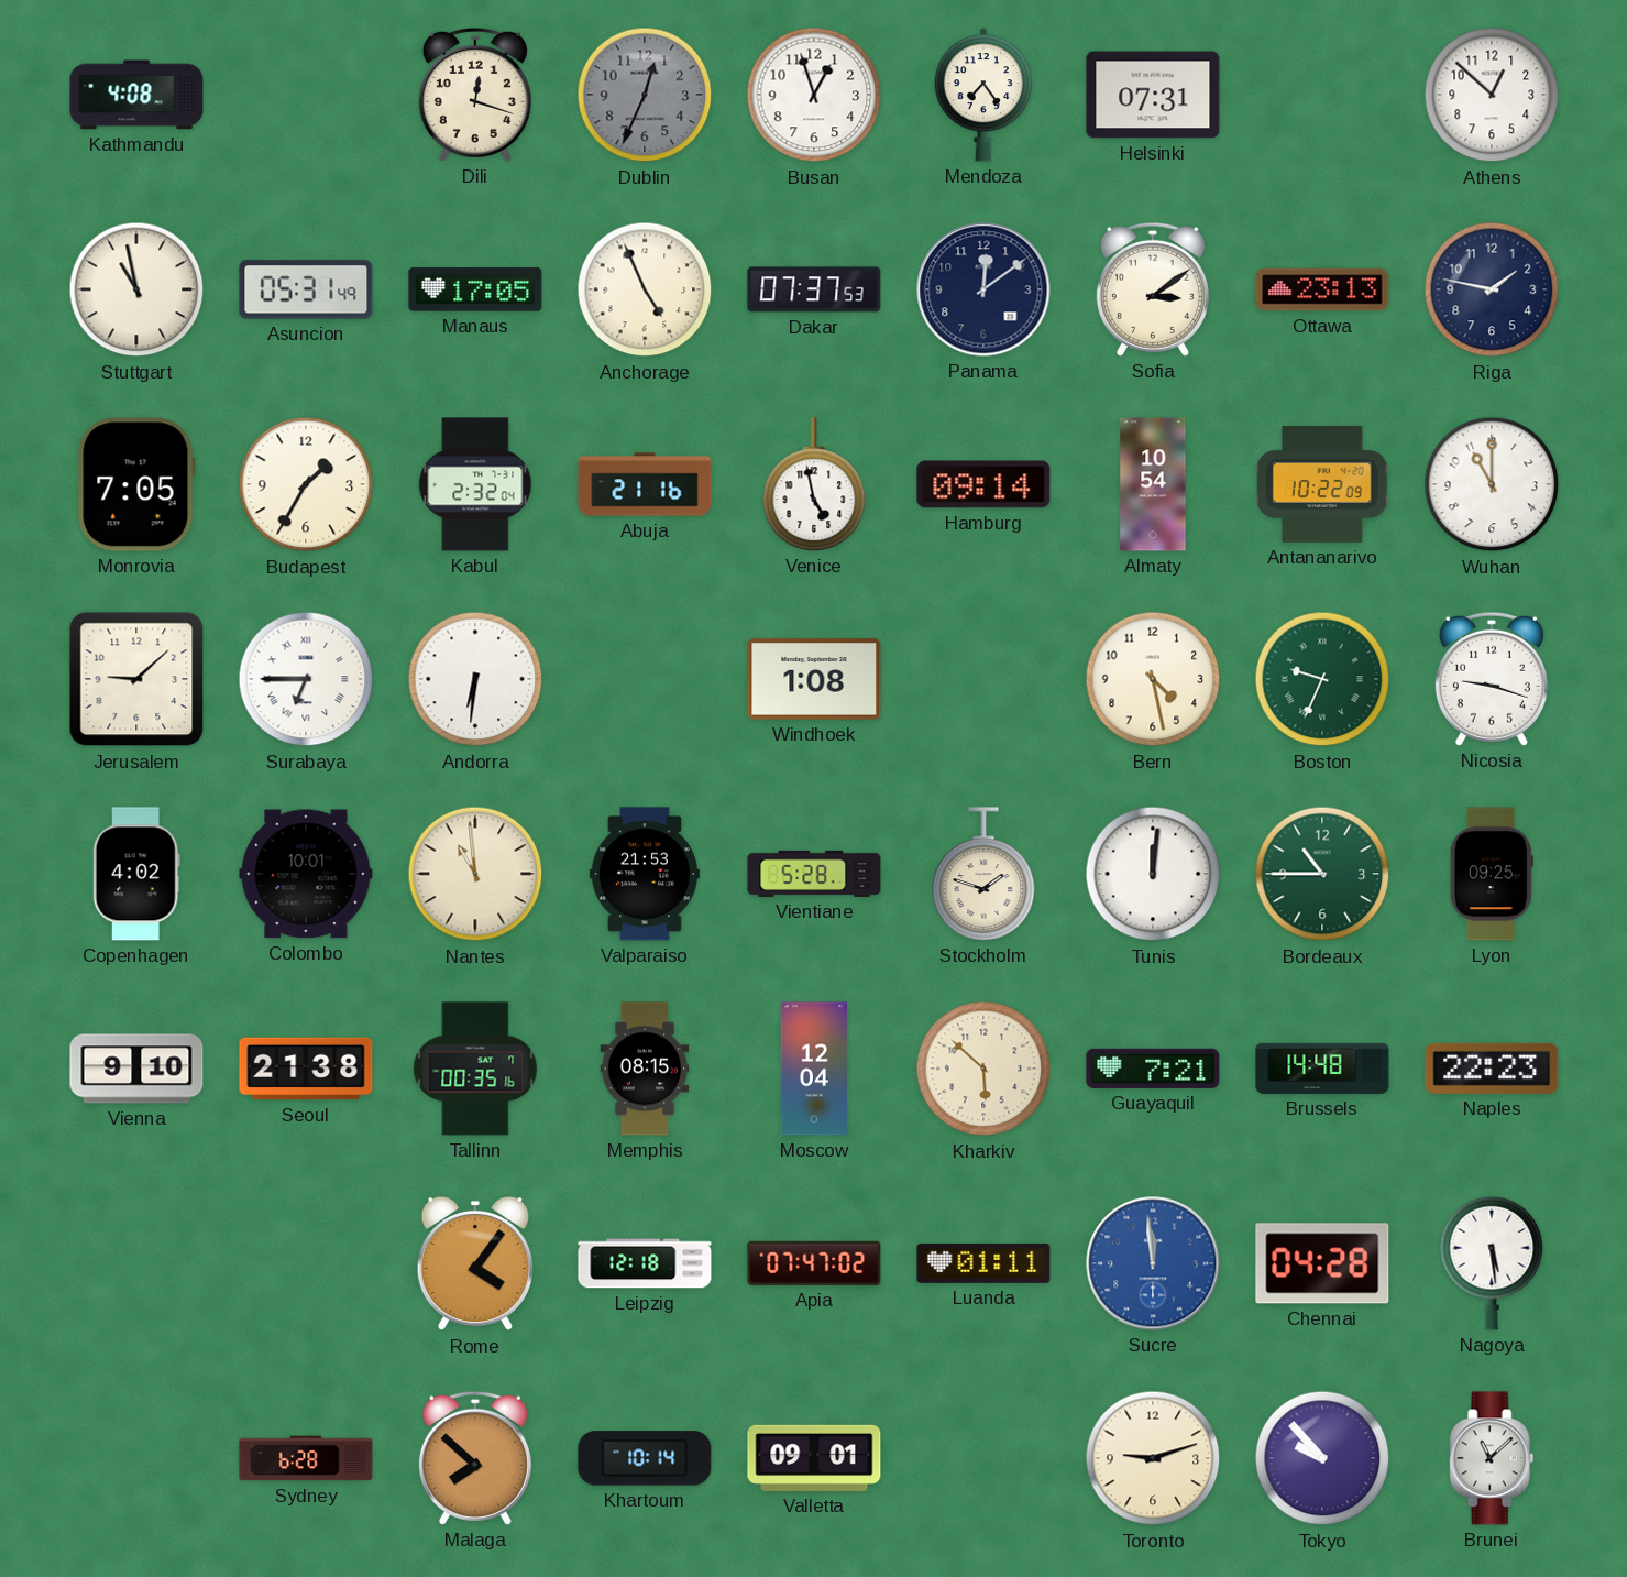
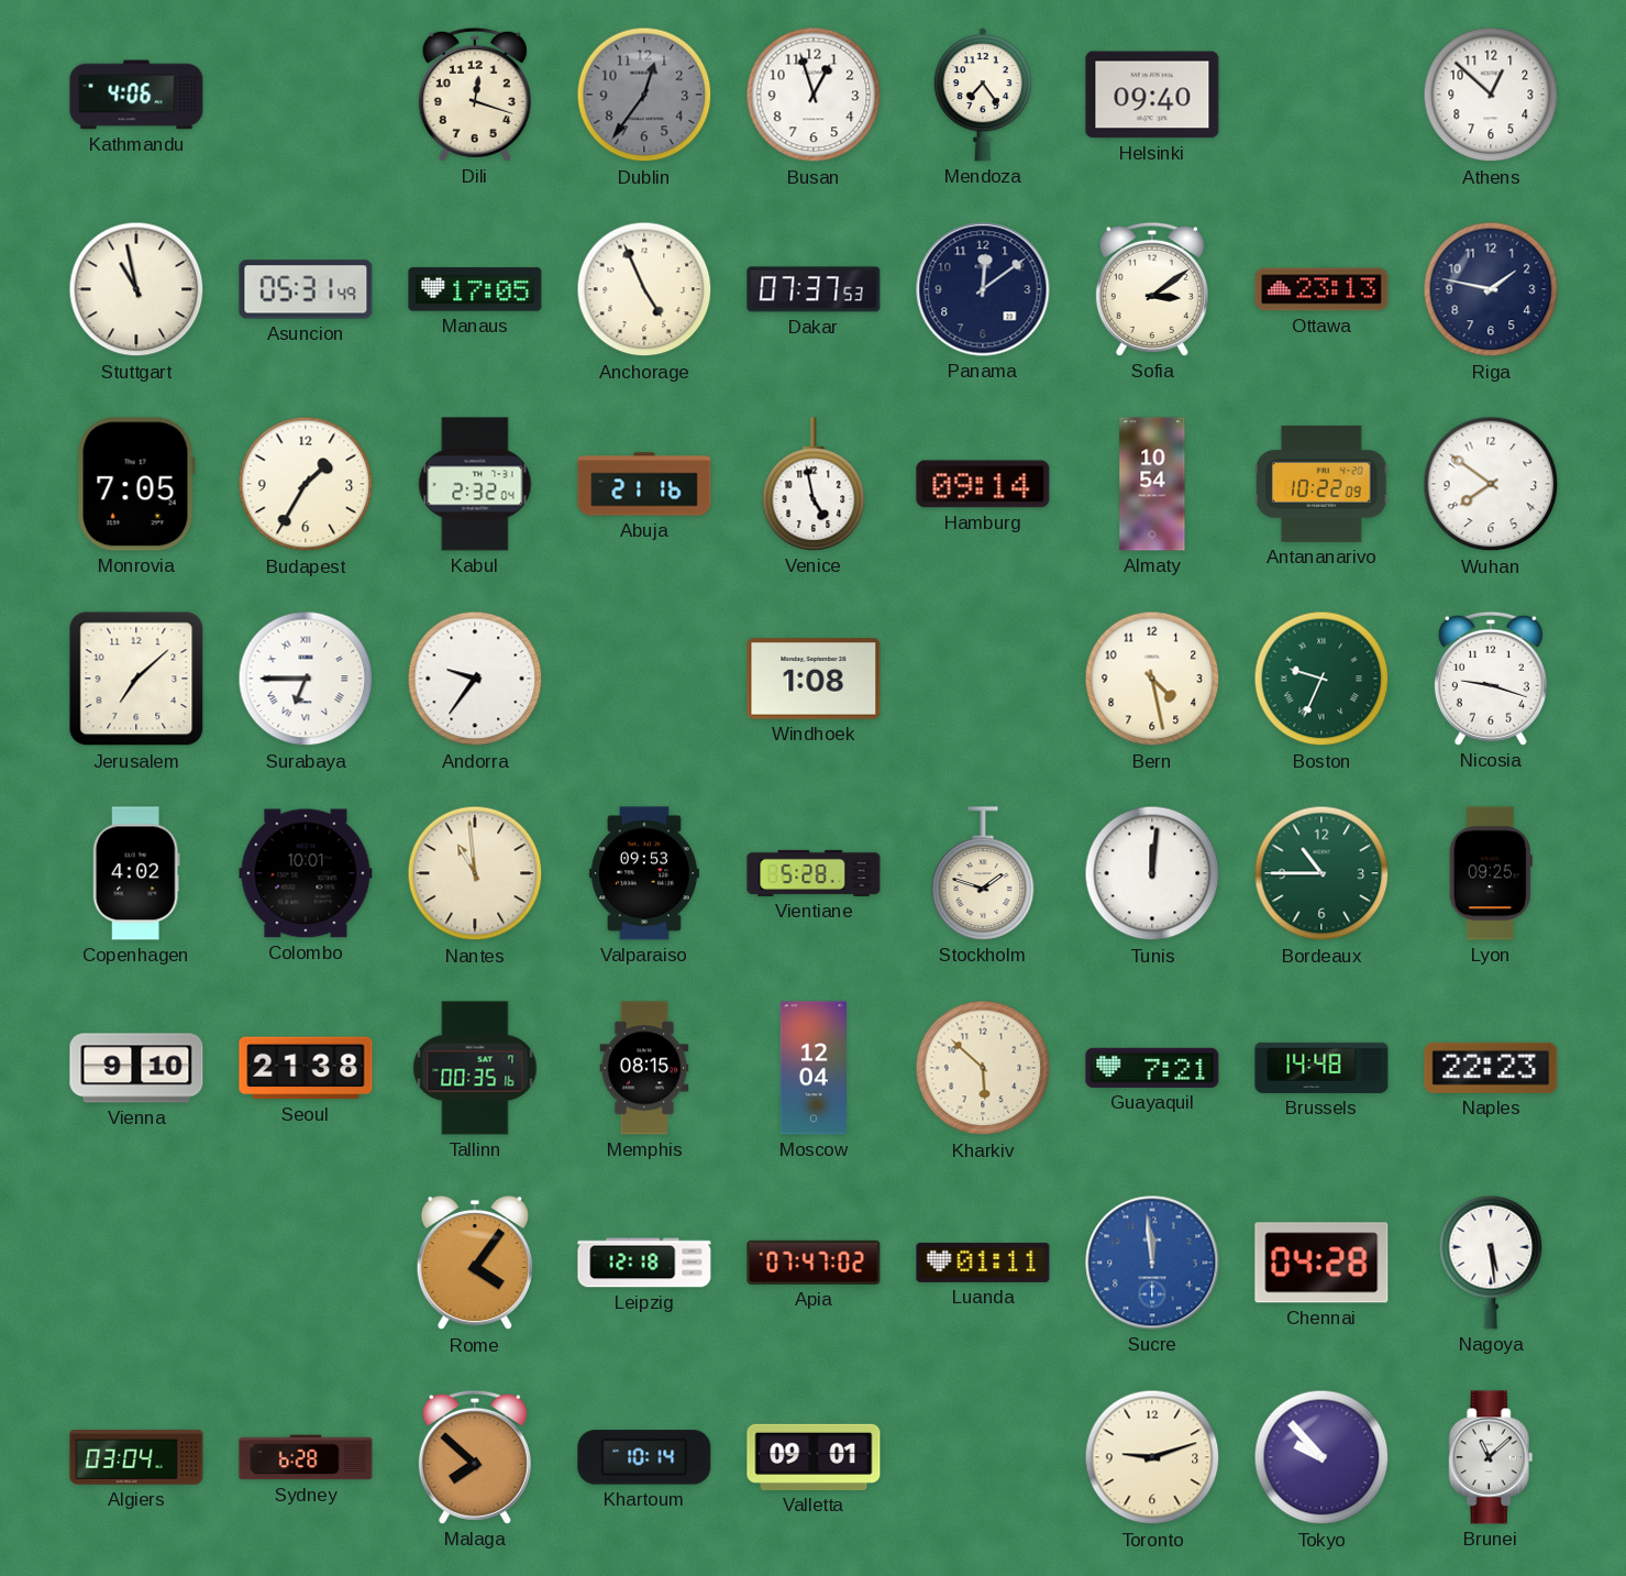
Kathmandu: 4:08 -> 4:06
Dublin: 12:34 -> 12:36
Helsinki: 07:31 -> 09:40
Wuhan: 11:00 -> 7:51
Jerusalem: 9:08 -> 7:08
Andorra: 6:31 -> 9:36
Valparaiso: 21:53 -> 09:53
Algiers: none -> 03:04
